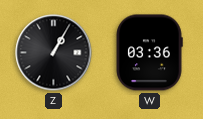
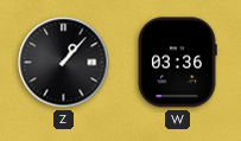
Z: 1:05 -> 1:07
